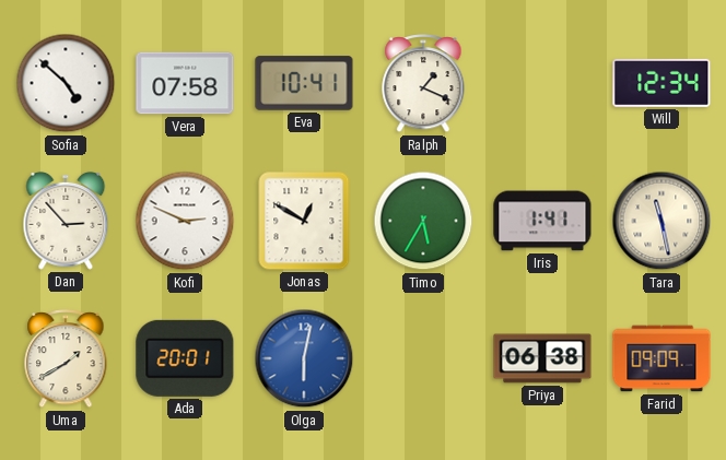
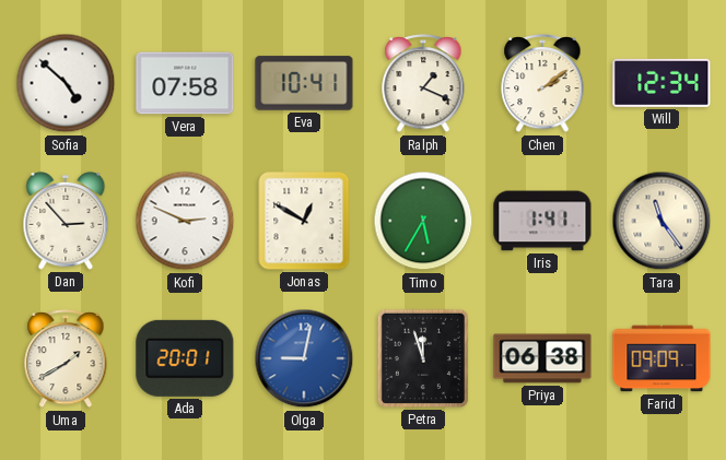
Chen: none -> 2:09
Tara: 11:28 -> 11:24
Olga: 6:02 -> 9:02
Petra: none -> 11:57
